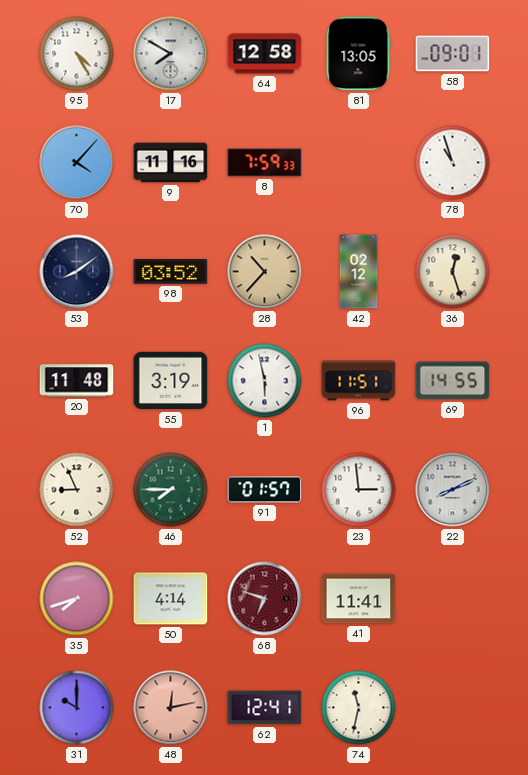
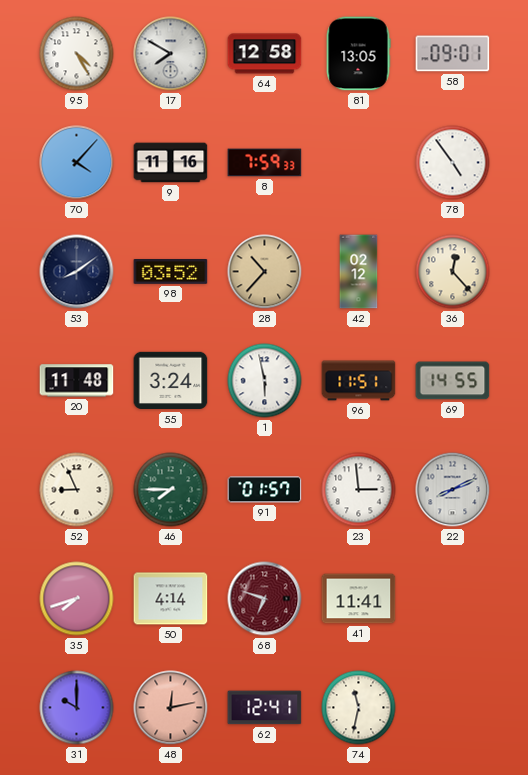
78: 10:57 -> 4:54
36: 12:27 -> 12:23
55: 3:19 -> 3:24
